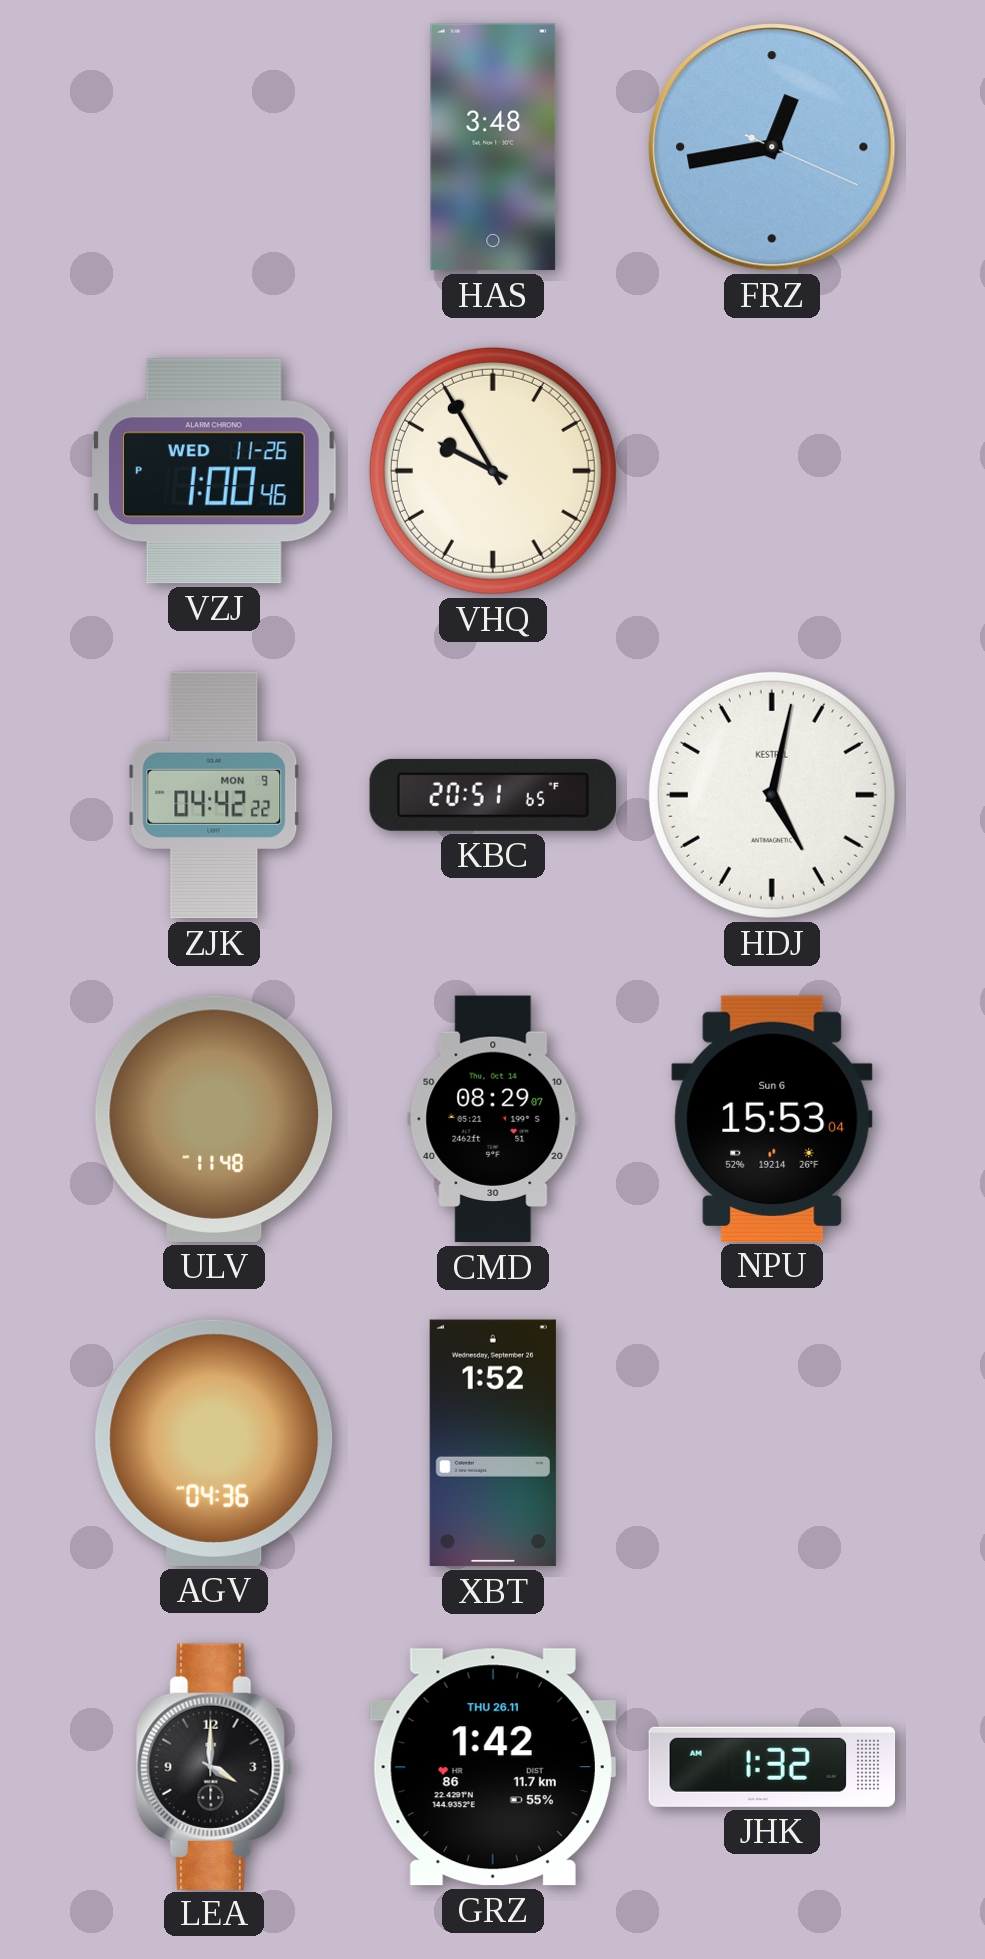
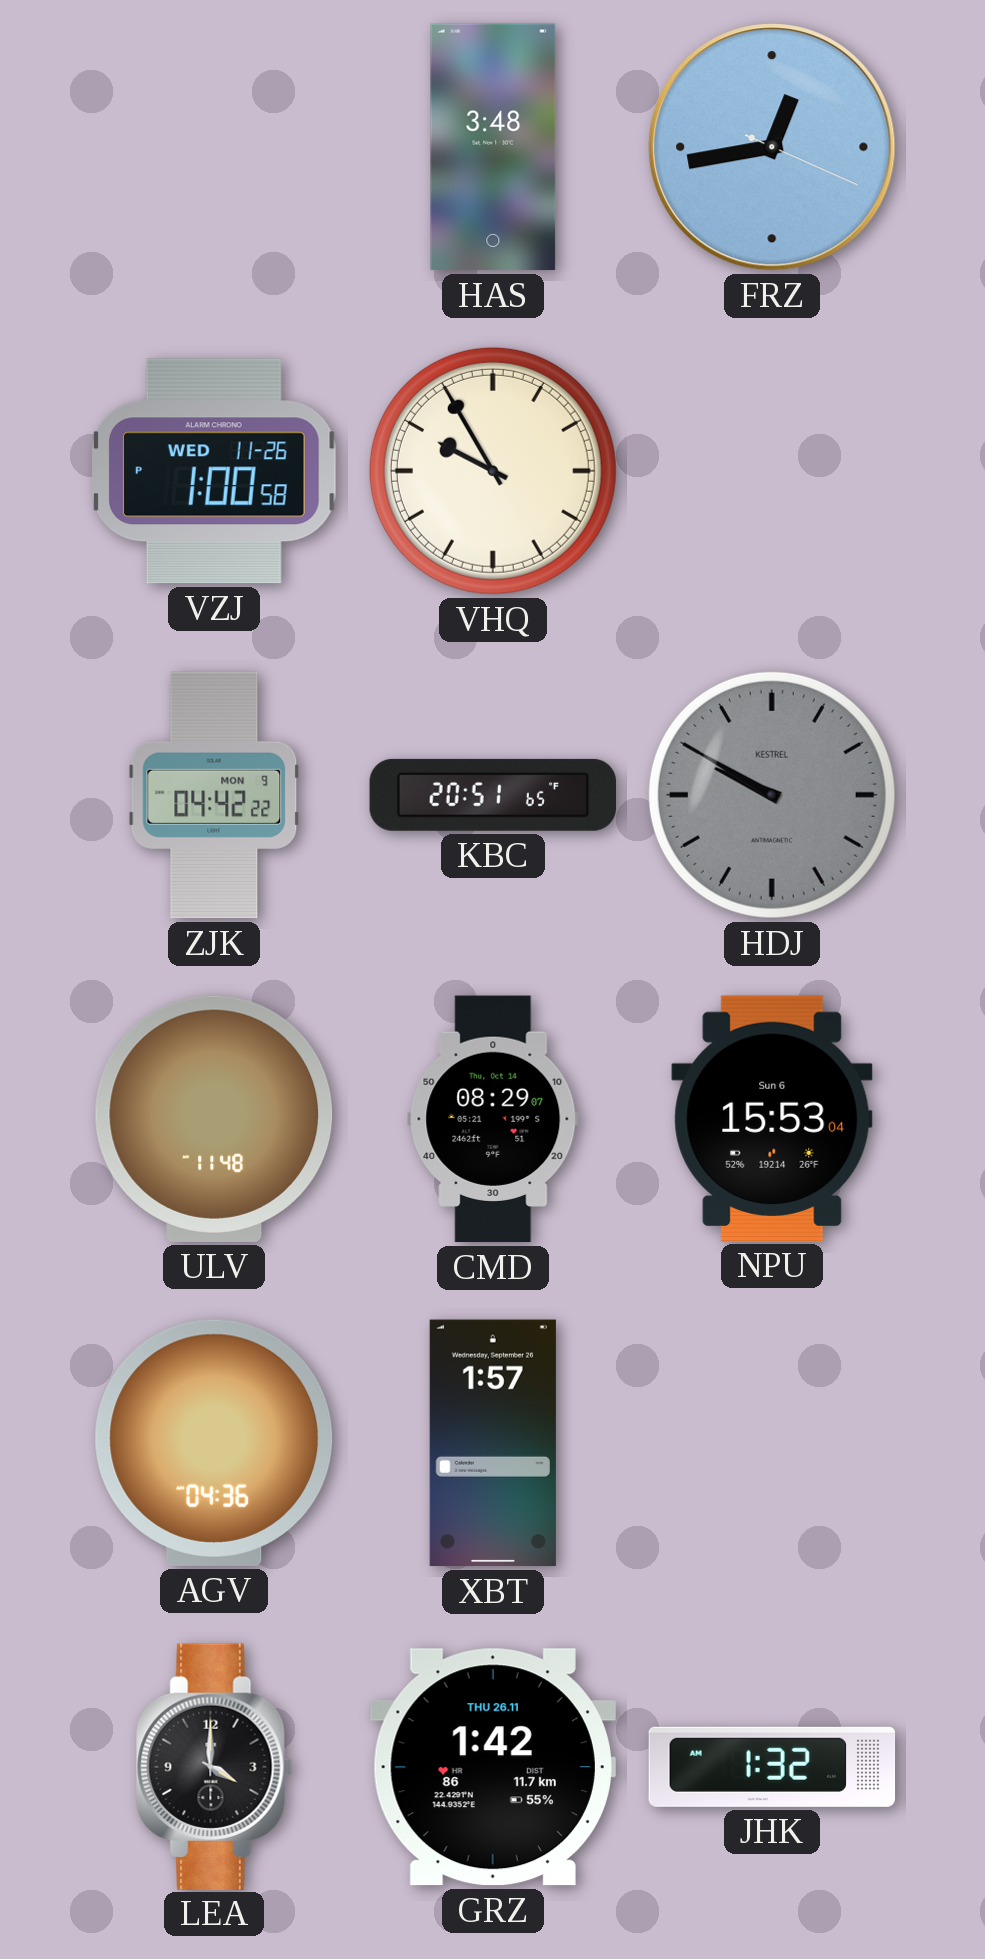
VZJ: 1:00:46 PM -> 1:00:58 PM
HDJ: 5:02 -> 9:50
HDJ dial: white -> grey
XBT: 1:52 -> 1:57
